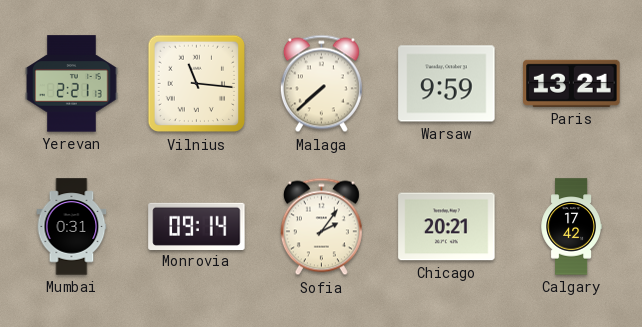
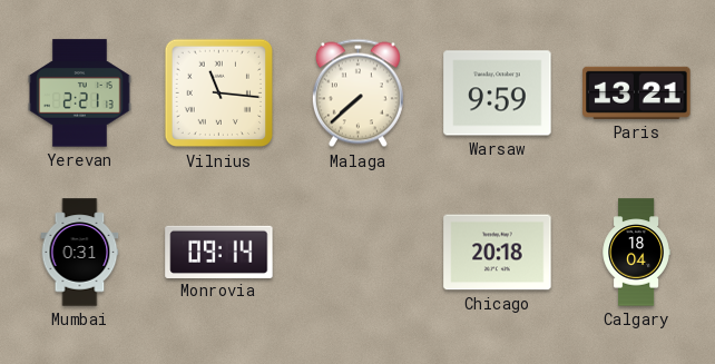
Sofia: 2:06 -> none
Chicago: 20:21 -> 20:18
Calgary: 17:42 -> 18:04
